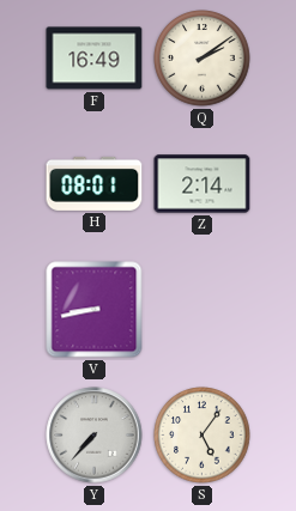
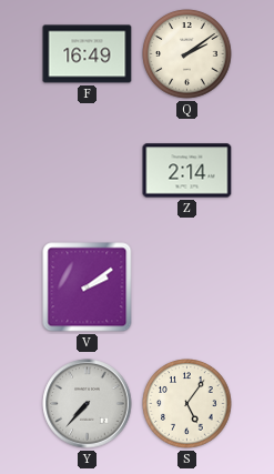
H: 08:01 -> none
V: 8:43 -> 2:09
